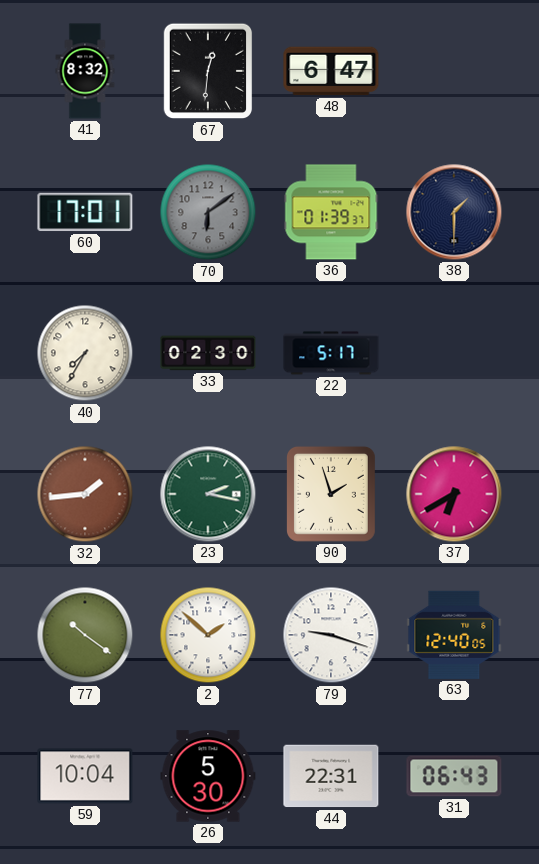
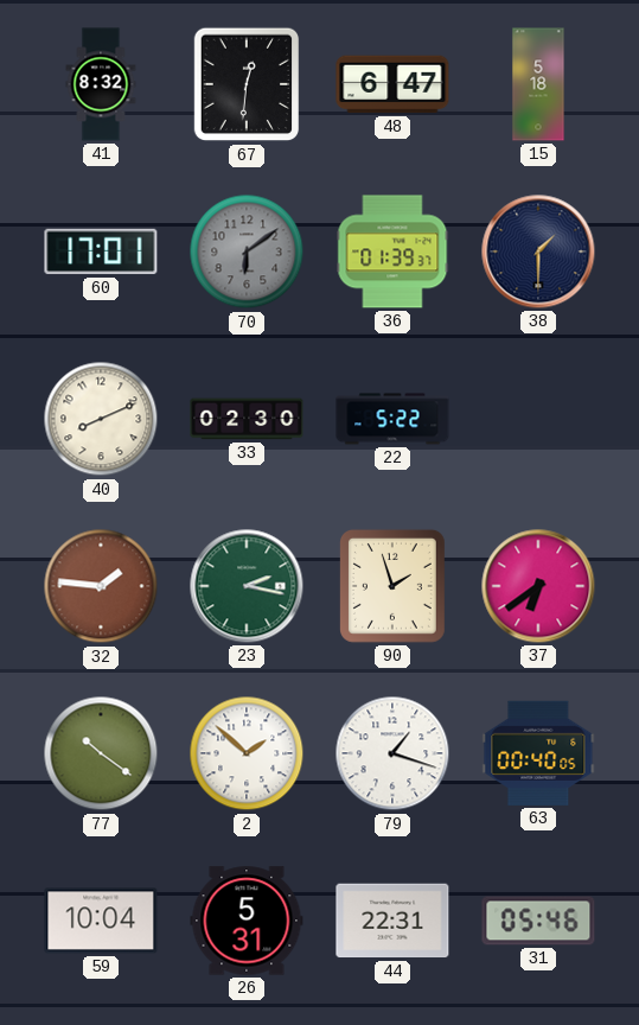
15: none -> 5:18
40: 7:35 -> 8:11
22: 5:17 -> 5:22
32: 1:44 -> 1:46
37: 6:40 -> 6:39
79: 9:18 -> 1:18
63: 12:40 -> 00:40
26: 5:30 -> 5:31
31: 06:43 -> 05:46
